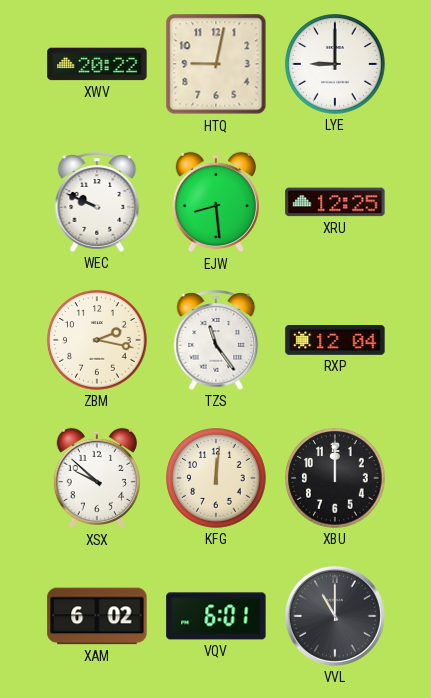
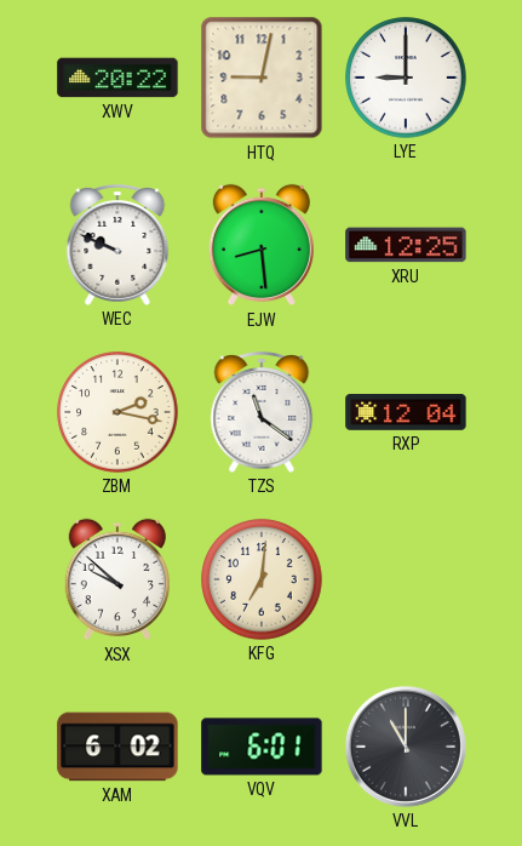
TZS: 11:24 -> 11:21
KFG: 12:01 -> 7:01
XBU: 12:00 -> none
